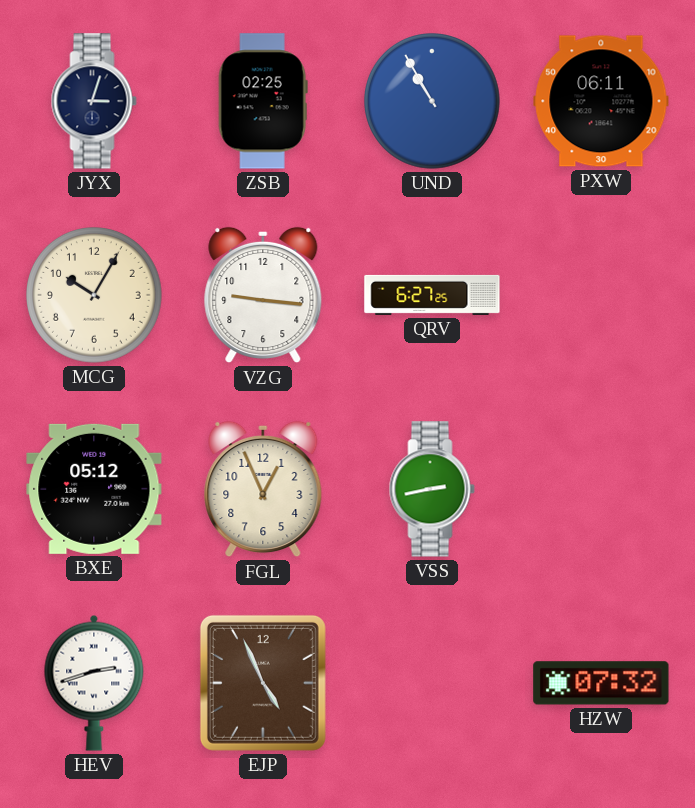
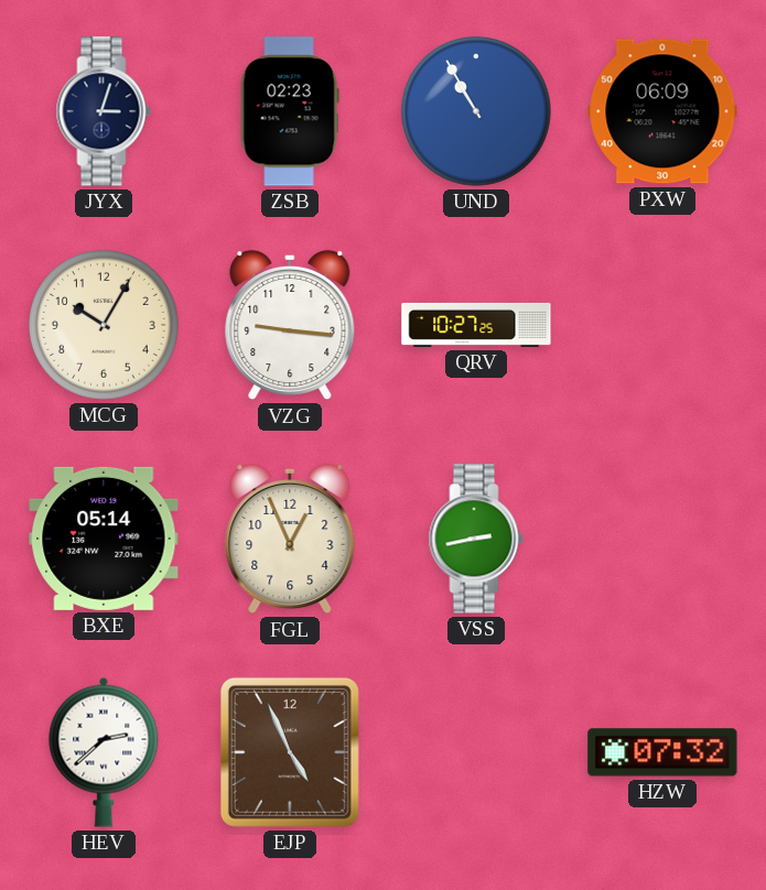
ZSB: 02:25 -> 02:23
PXW: 06:11 -> 06:09
QRV: 6:27 -> 10:27
BXE: 05:12 -> 05:14
HEV: 2:42 -> 2:38
